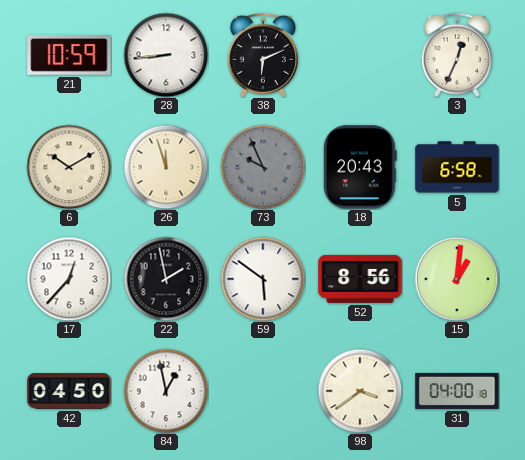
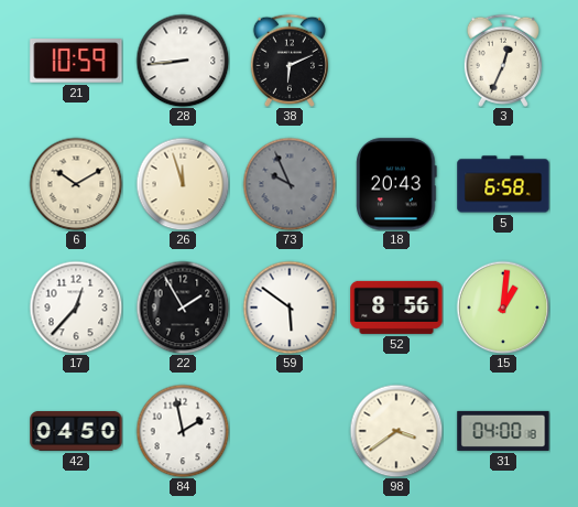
22: 1:58 -> 1:55
84: 12:58 -> 1:58
